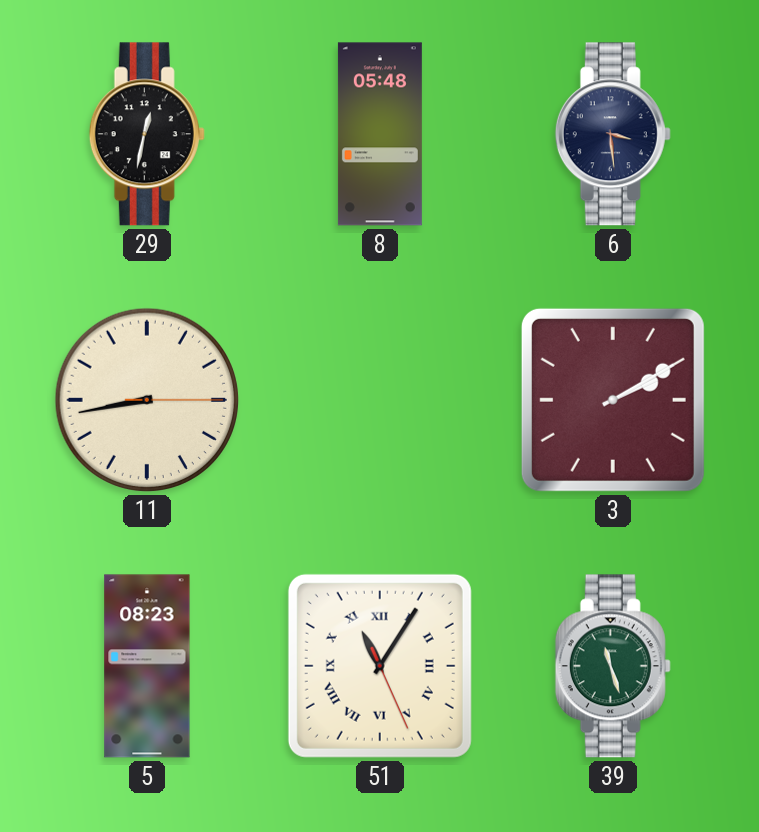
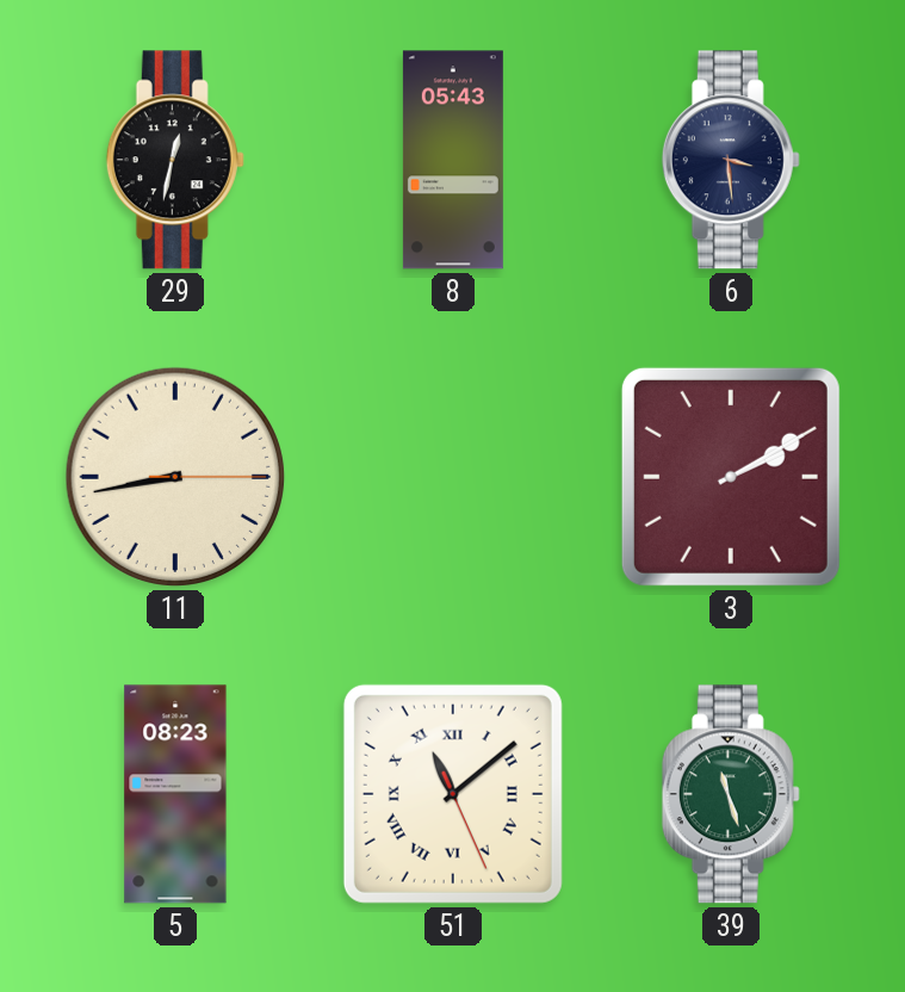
8: 05:48 -> 05:43
51: 11:05 -> 11:08
